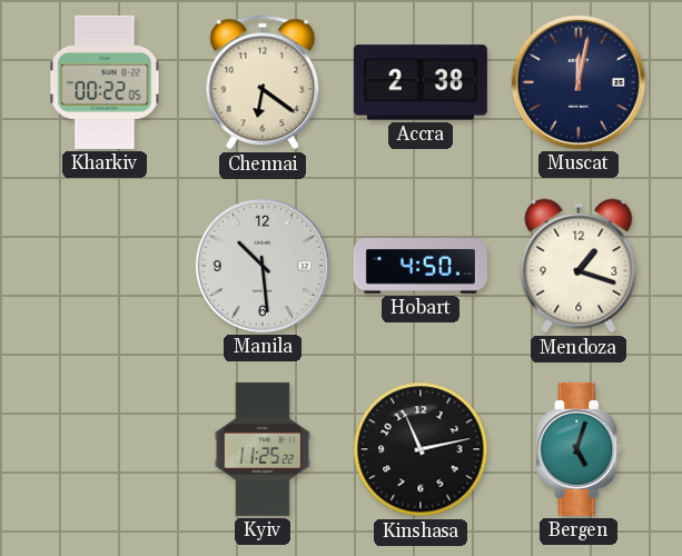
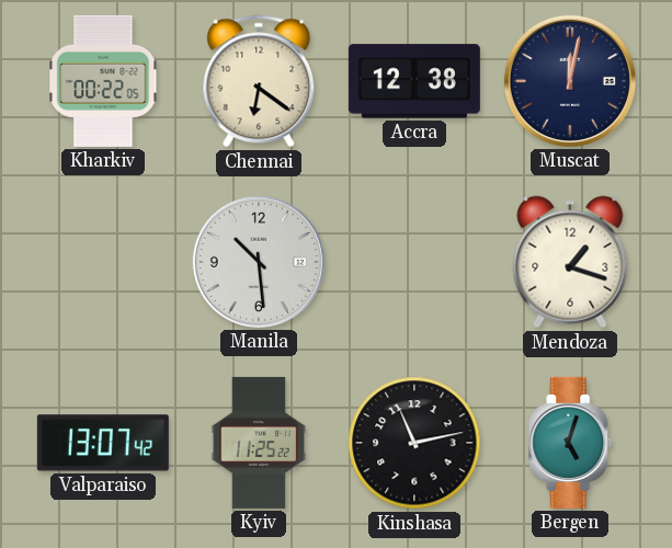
Accra: 2:38 -> 12:38
Hobart: 4:50 -> none
Valparaiso: none -> 13:07
